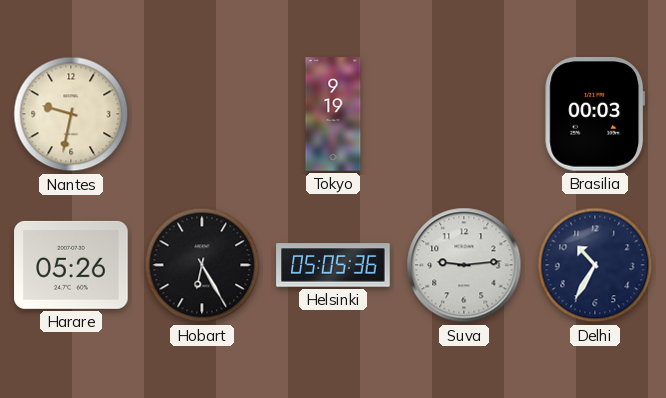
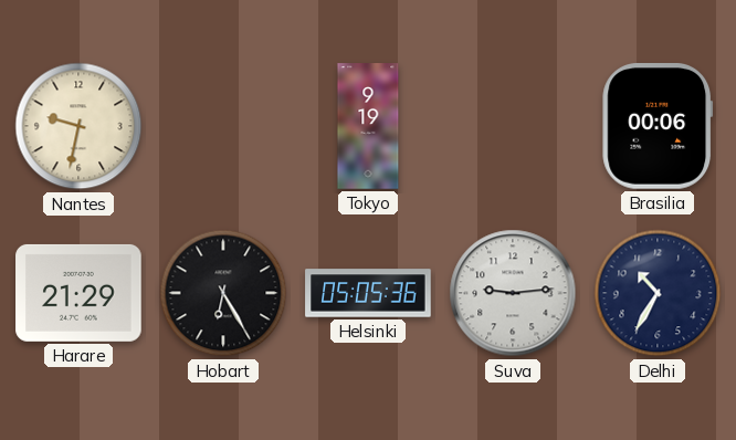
Brasilia: 00:03 -> 00:06
Harare: 05:26 -> 21:29
